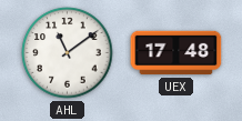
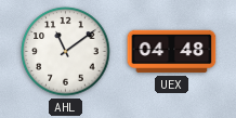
UEX: 17:48 -> 04:48
